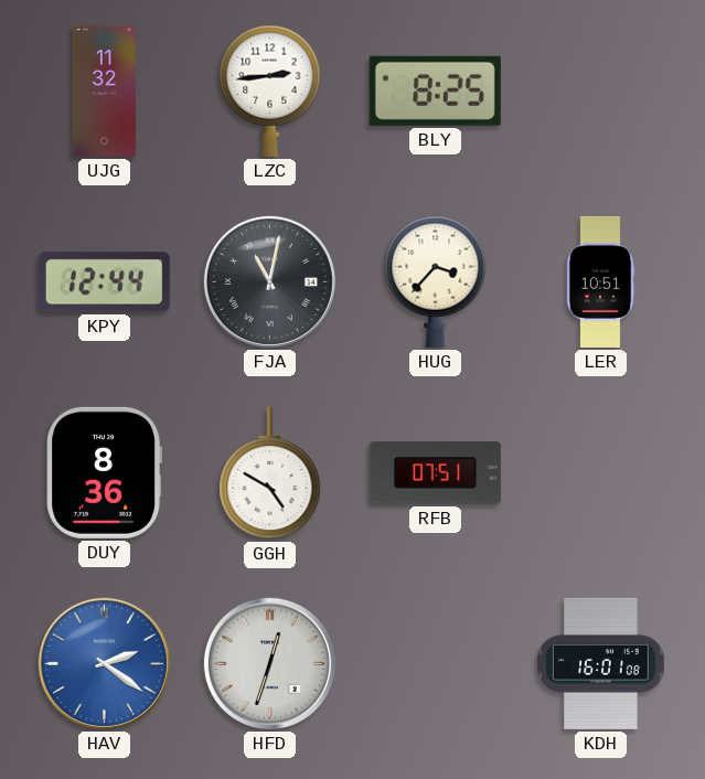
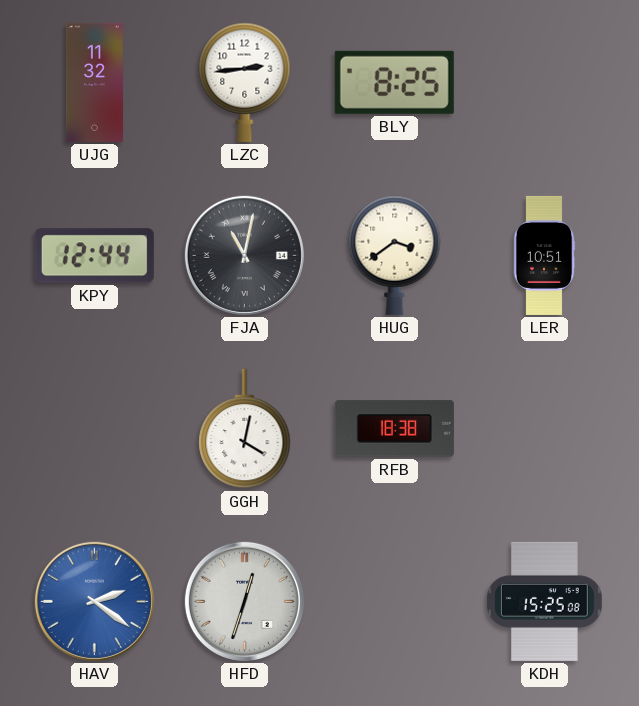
HUG: 3:37 -> 3:39
DUY: 8:36 -> none
GGH: 4:50 -> 4:02
RFB: 07:51 -> 18:38
KDH: 16:01 -> 15:25
